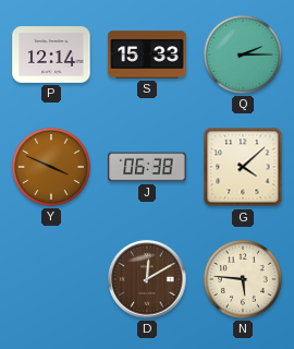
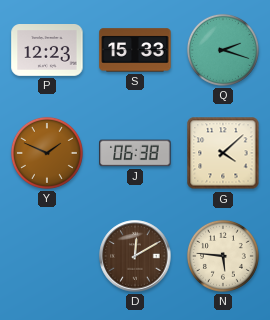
P: 12:14 -> 12:23
Q: 2:15 -> 2:18
Y: 3:49 -> 1:49
